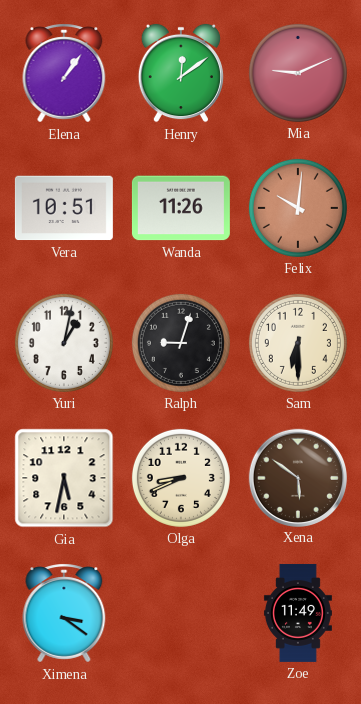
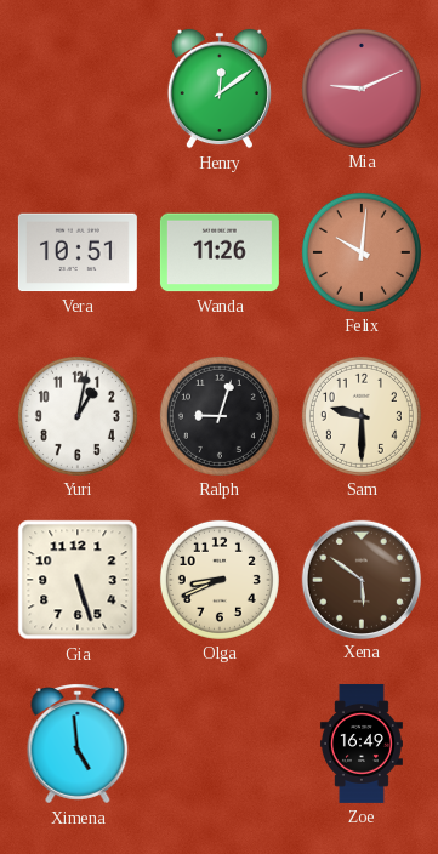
Elena: 1:06 -> none
Sam: 6:30 -> 9:30
Gia: 5:32 -> 5:27
Ximena: 3:21 -> 4:59
Zoe: 11:49 -> 16:49
